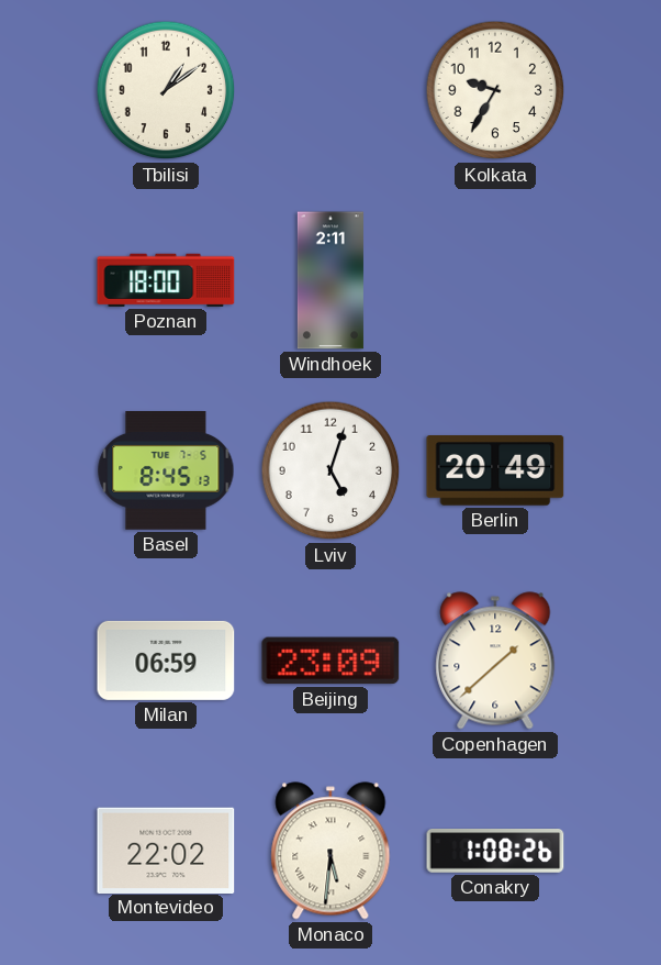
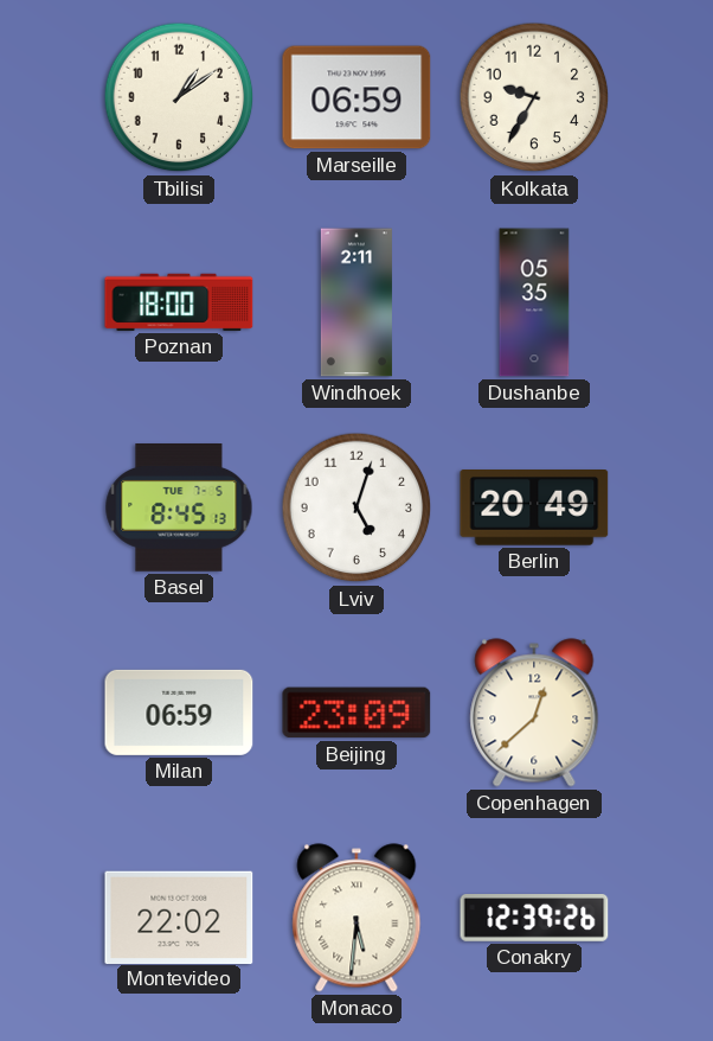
Marseille: none -> 06:59
Dushanbe: none -> 05:35
Copenhagen: 1:38 -> 12:38
Conakry: 1:08 -> 12:39
